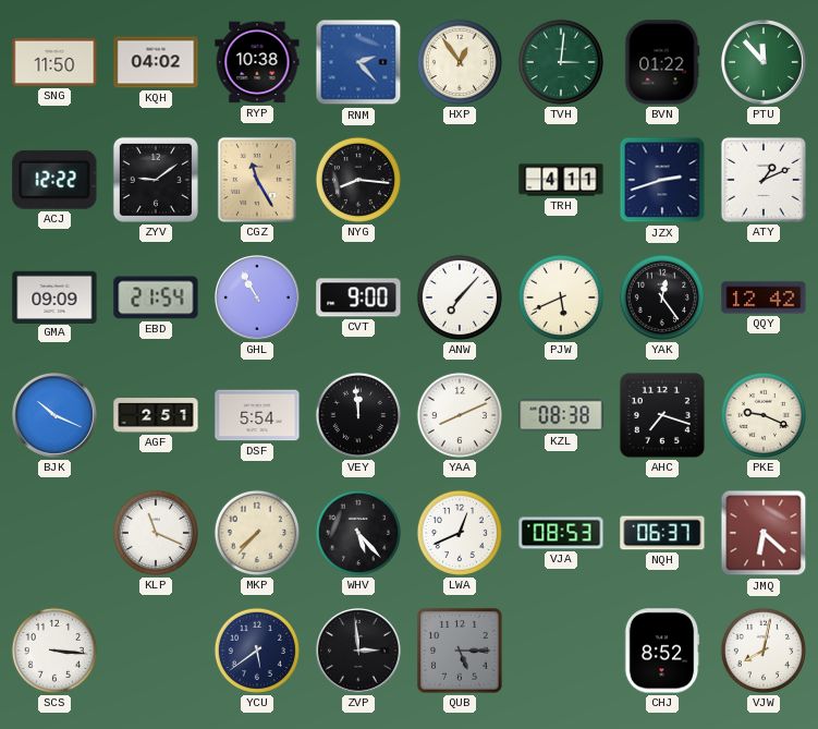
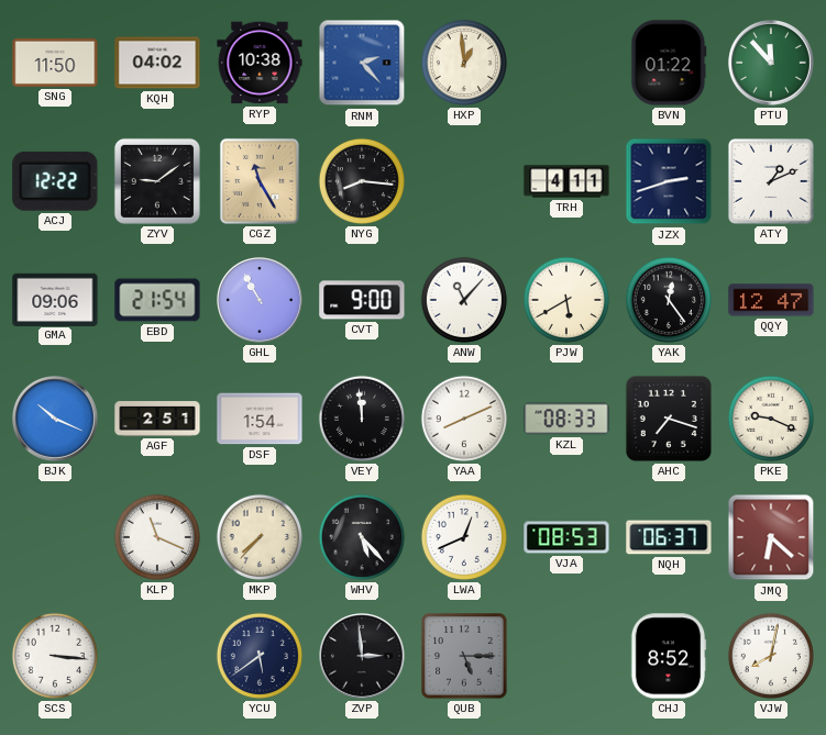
HXP: 12:54 -> 12:59
TVH: 3:01 -> none
GMA: 09:09 -> 09:06
ANW: 7:07 -> 11:07
PJW: 5:41 -> 5:40
QQY: 12:42 -> 12:47
DSF: 5:54 -> 1:54
KZL: 08:38 -> 08:33
